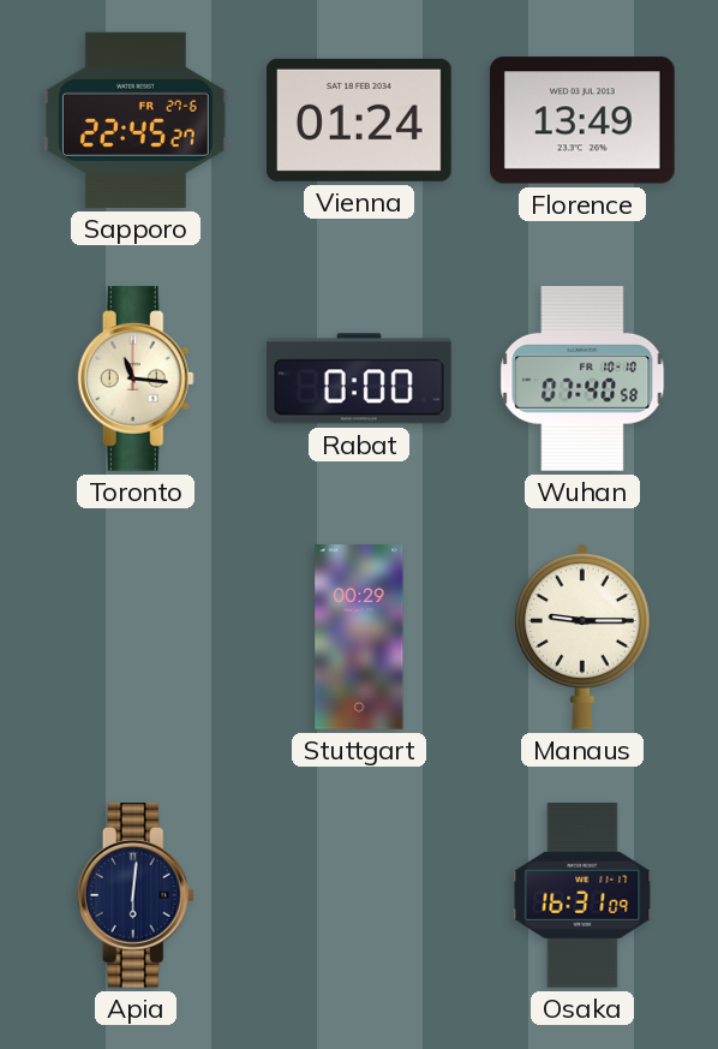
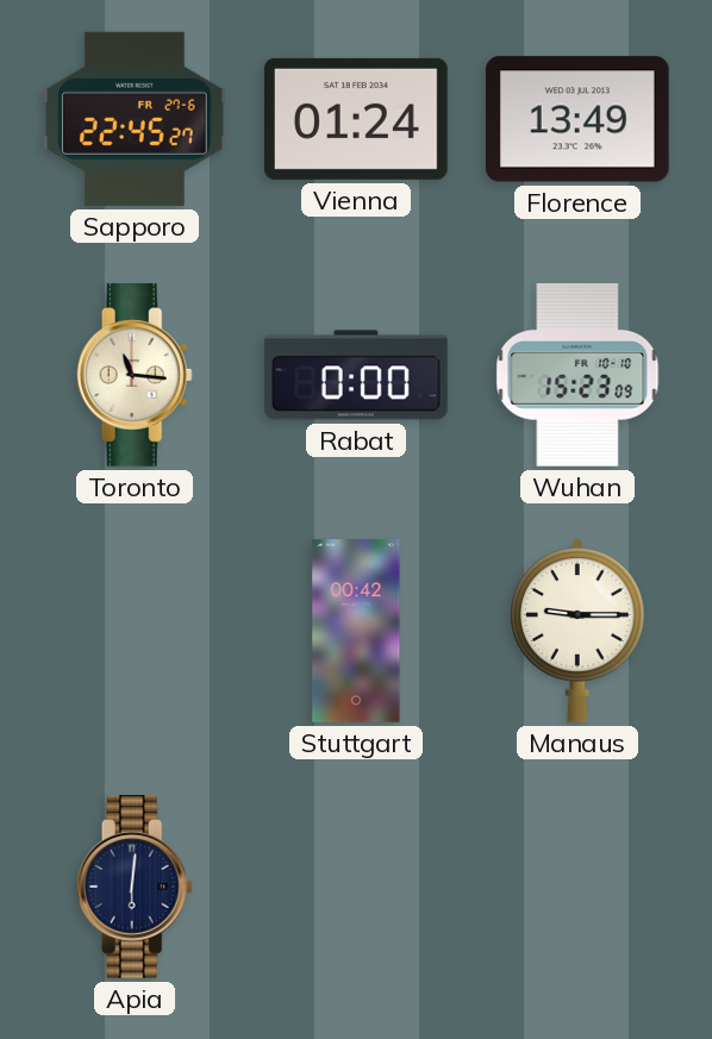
Wuhan: 07:40 -> 15:23
Stuttgart: 00:29 -> 00:42
Osaka: 16:31 -> none
